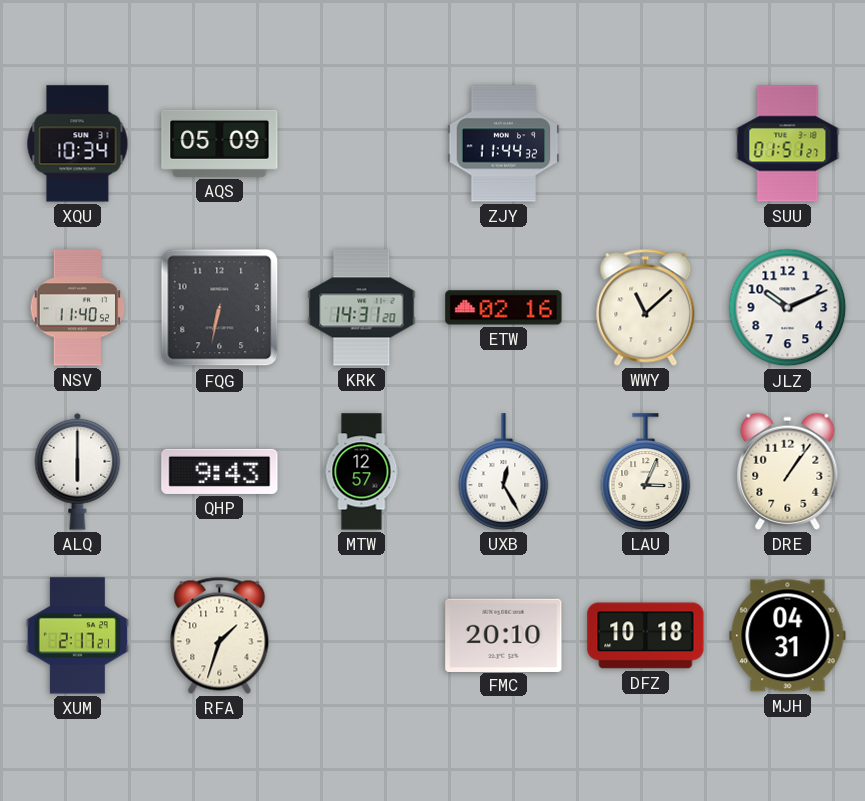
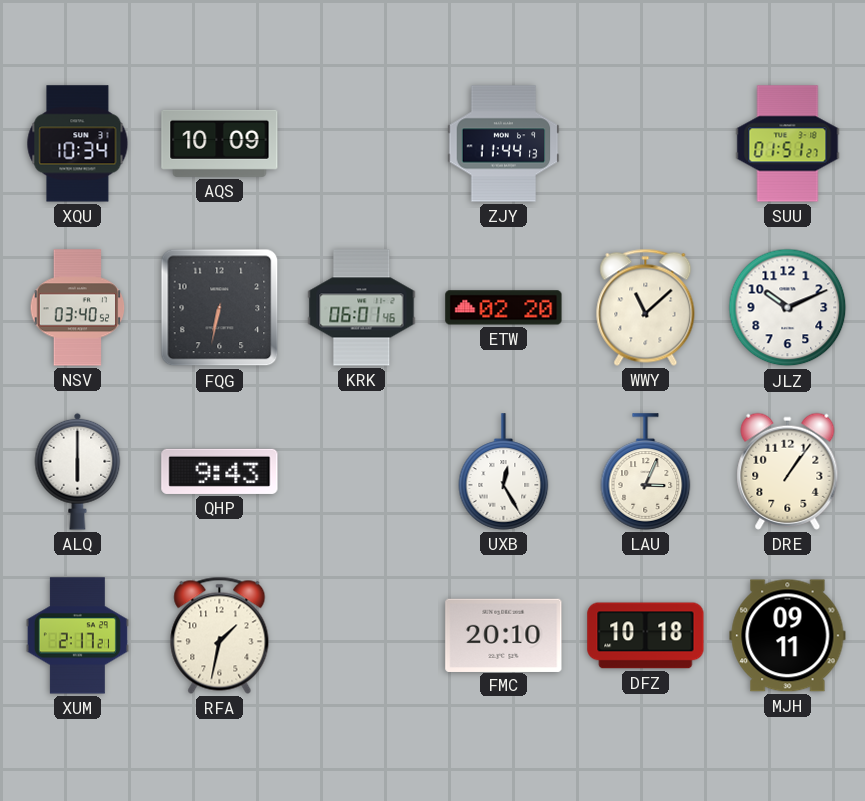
AQS: 05:09 -> 10:09
ZJY: 11:44:32 -> 11:44:13
NSV: 11:40 -> 03:40
KRK: 14:31 -> 06:01
ETW: 02:16 -> 02:20
MTW: 12:57 -> none
RFA: 1:33 -> 1:32
MJH: 04:31 -> 09:11
